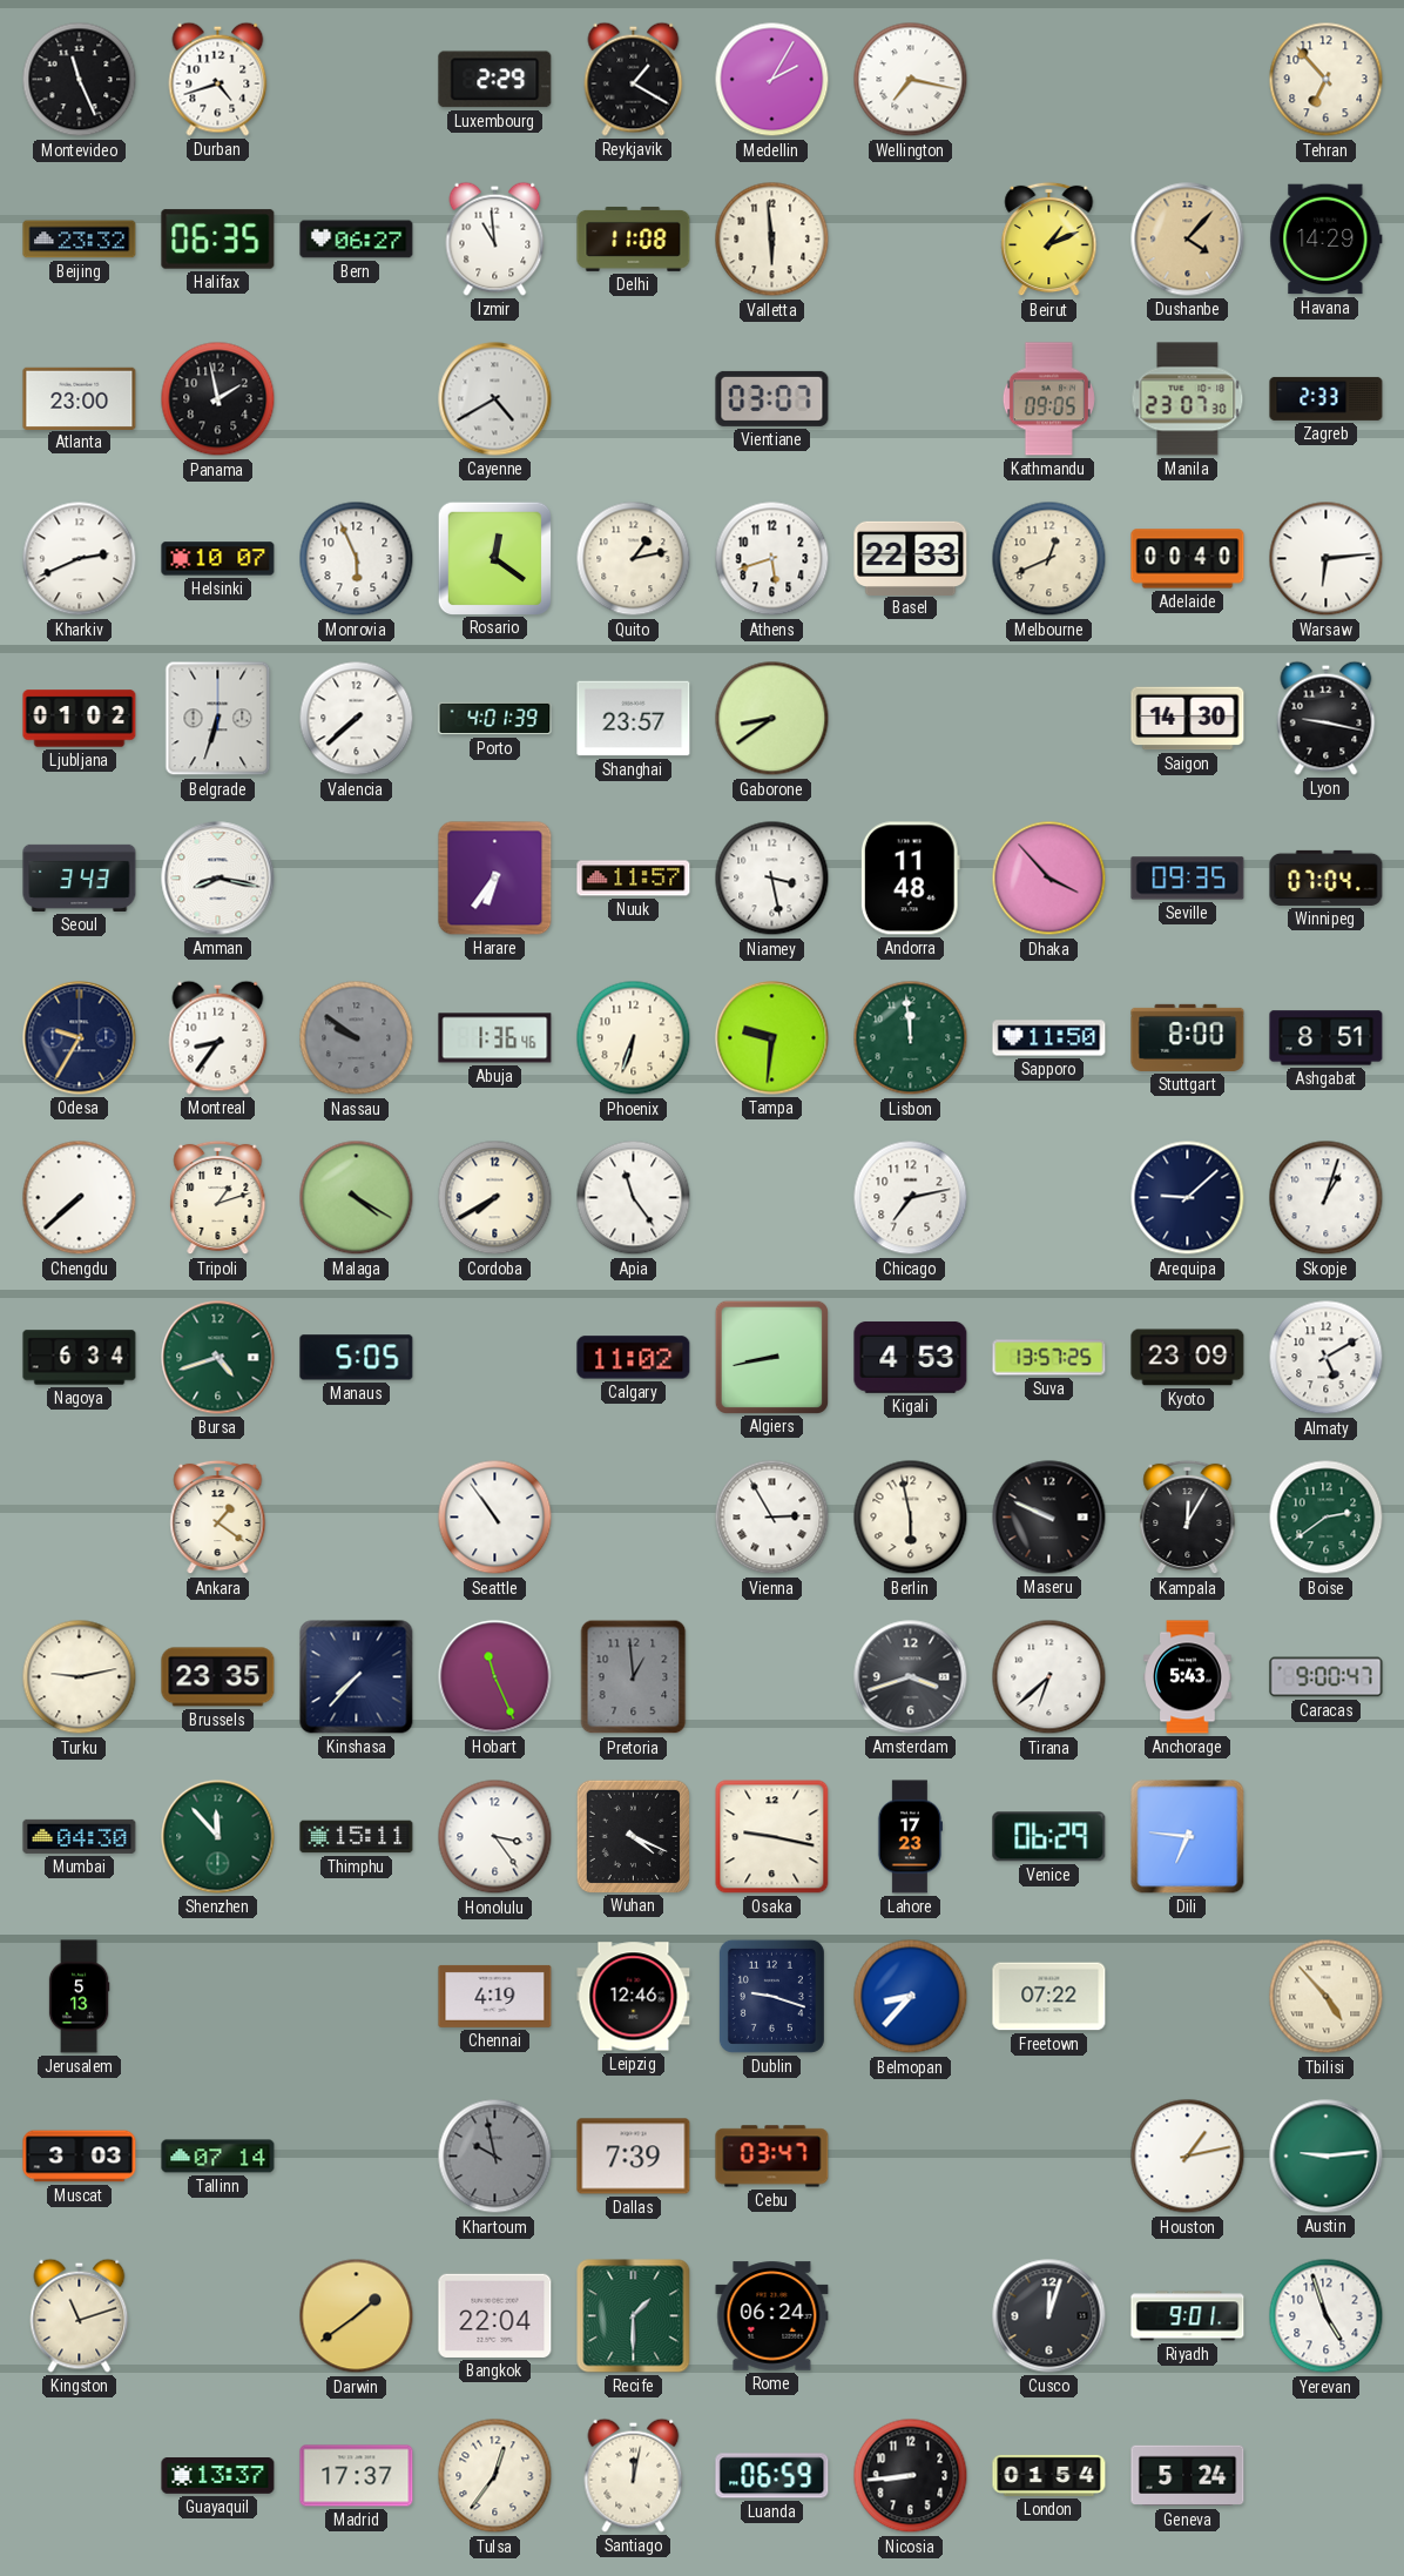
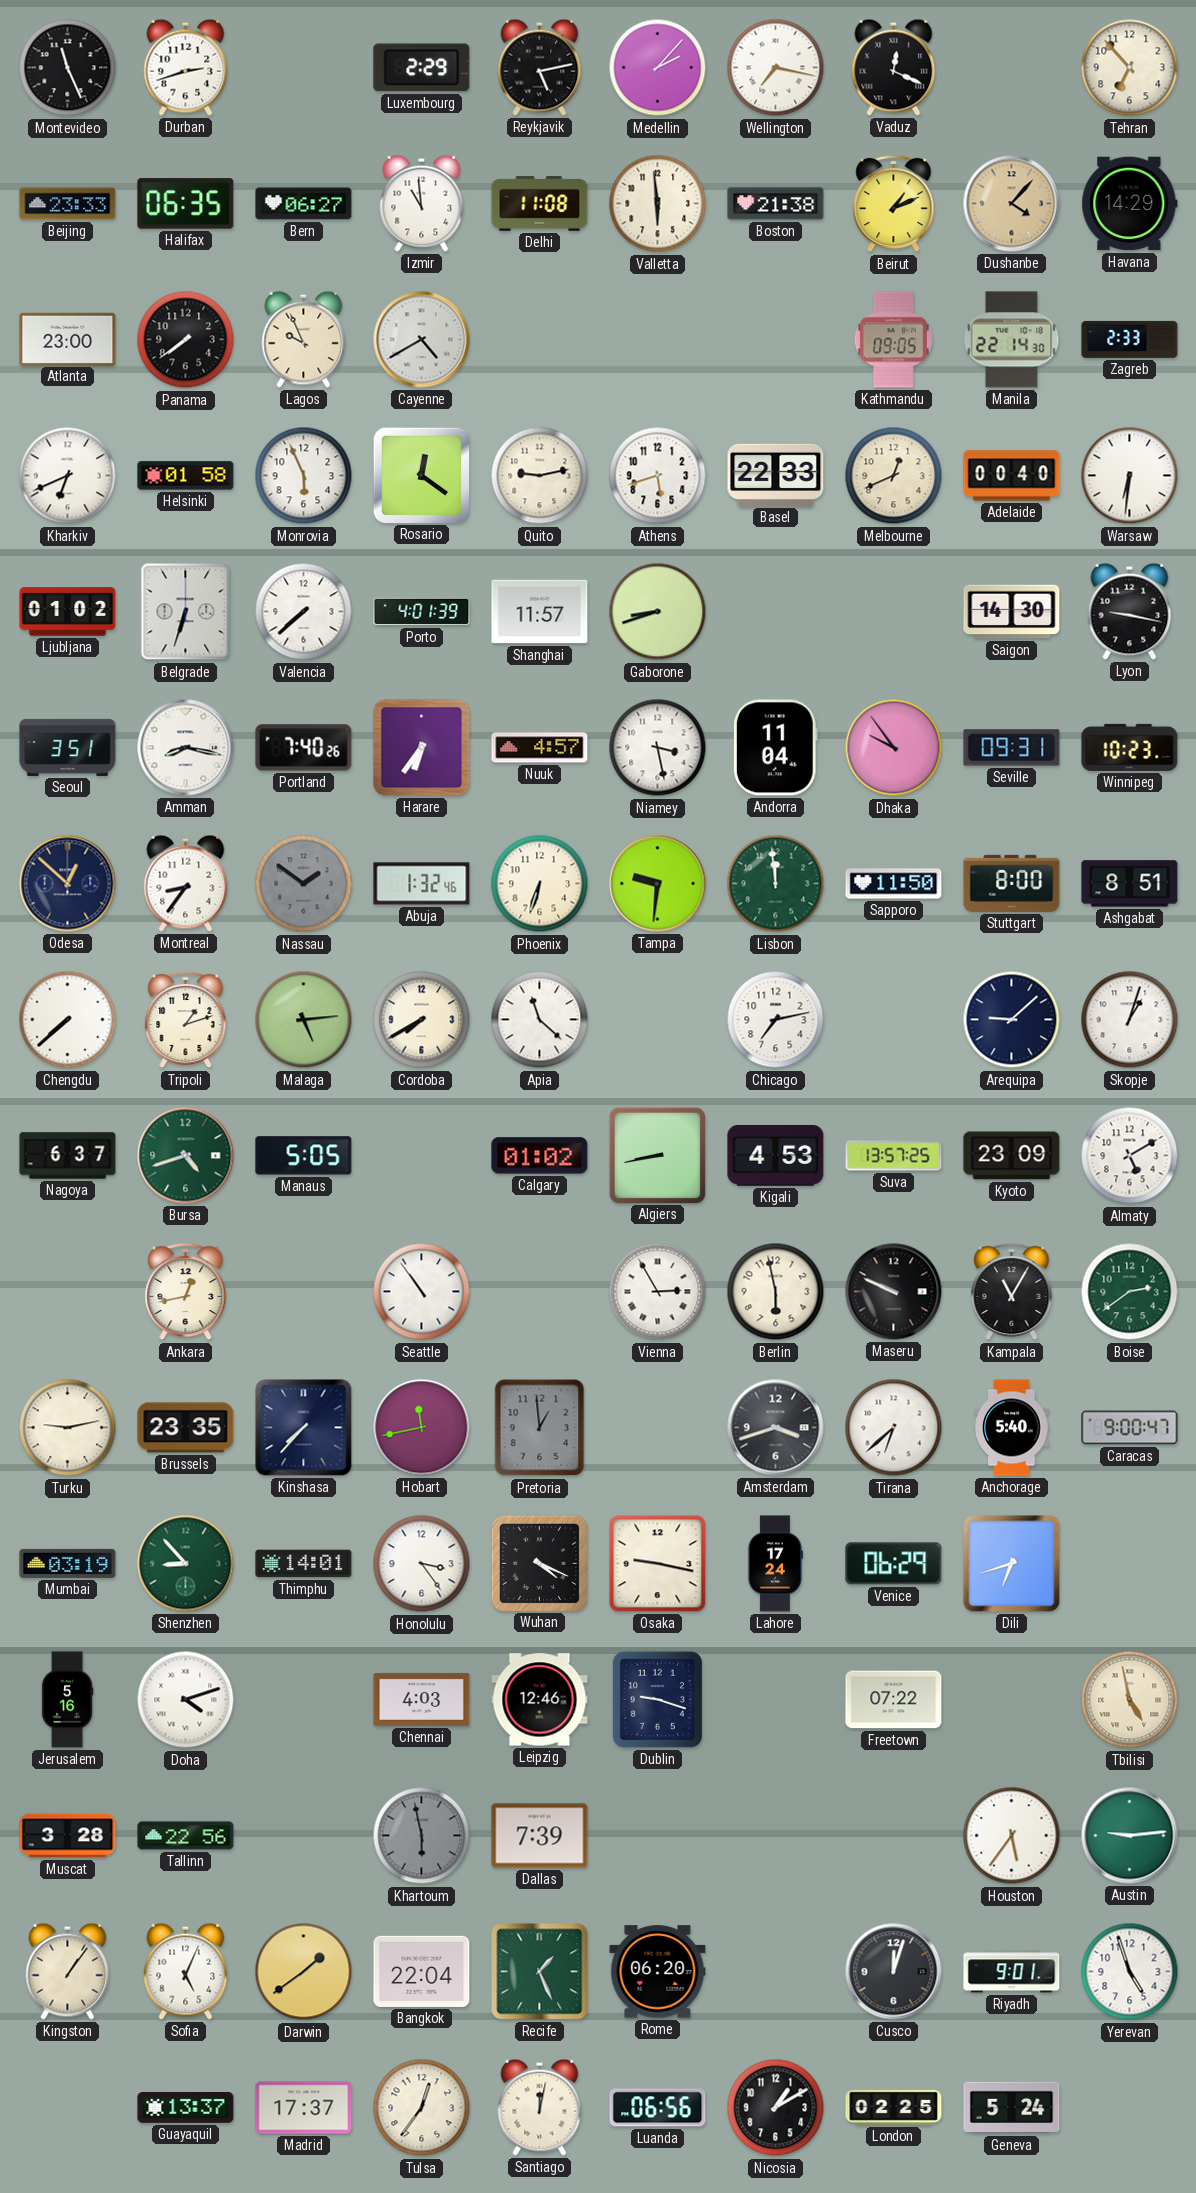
Durban: 4:42 -> 2:42
Reykjavik: 1:20 -> 5:13
Medellin: 2:05 -> 2:07
Vaduz: none -> 12:19
Beijing: 23:32 -> 23:33
Boston: none -> 21:38
Panama: 1:58 -> 7:39
Lagos: none -> 9:56
Vientiane: 03:07 -> none
Manila: 23:07 -> 22:14
Kharkiv: 2:41 -> 6:41
Helsinki: 10:07 -> 01:58
Quito: 1:13 -> 9:13
Warsaw: 6:14 -> 6:31
Shanghai: 23:57 -> 11:57
Gaborone: 8:39 -> 8:42
Seoul: 3:43 -> 3:51
Portland: none -> 7:40
Nuuk: 11:57 -> 4:57
Andorra: 11:48 -> 11:04
Dhaka: 3:53 -> 9:54
Seville: 09:35 -> 09:31
Winnipeg: 07:04 -> 10:23
Odesa: 9:35 -> 12:52
Nassau: 9:51 -> 1:51
Abuja: 1:36 -> 1:32
Malaga: 4:20 -> 5:14
Apia: 11:24 -> 11:22
Nagoya: 6:34 -> 6:37
Calgary: 11:02 -> 01:02
Ankara: 1:21 -> 12:43
Kampala: 12:05 -> 11:05
Hobart: 11:26 -> 11:43
Anchorage: 5:43 -> 5:40
Mumbai: 04:30 -> 03:19
Shenzhen: 11:53 -> 8:53
Thimphu: 15:11 -> 14:01
Lahore: 17:23 -> 17:24
Dili: 6:46 -> 6:42
Jerusalem: 5:13 -> 5:16
Doha: none -> 4:12
Chennai: 4:19 -> 4:03
Belmopan: 8:37 -> none
Tbilisi: 4:53 -> 4:58
Muscat: 3:03 -> 3:28
Tallinn: 07:14 -> 22:56
Khartoum: 9:58 -> 5:58
Cebu: 03:47 -> none
Houston: 1:13 -> 5:36
Kingston: 11:12 -> 1:06
Sofia: none -> 5:04
Recife: 1:30 -> 1:26
Rome: 06:24 -> 06:20
Luanda: 06:59 -> 06:56
Nicosia: 8:44 -> 1:10
London: 01:54 -> 02:25
